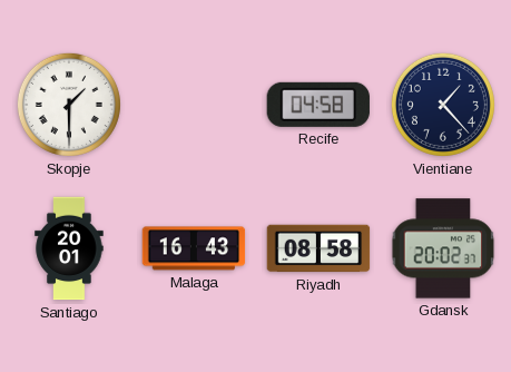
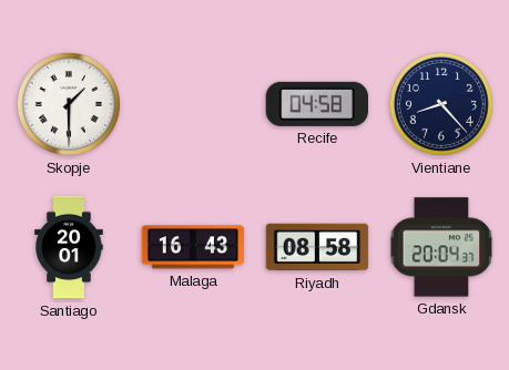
Vientiane: 1:23 -> 8:23
Gdansk: 20:02 -> 20:04
